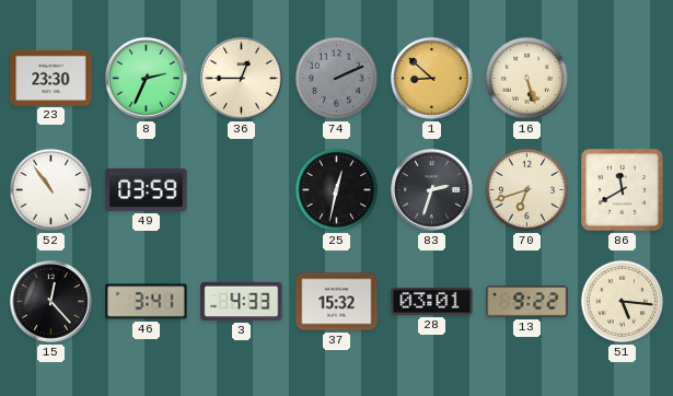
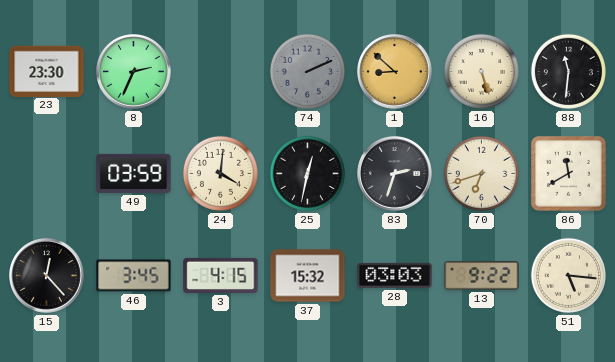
36: 12:45 -> none
88: none -> 11:31
52: 10:54 -> none
24: none -> 4:01
46: 3:41 -> 3:45
3: 4:33 -> 4:15
28: 03:01 -> 03:03
